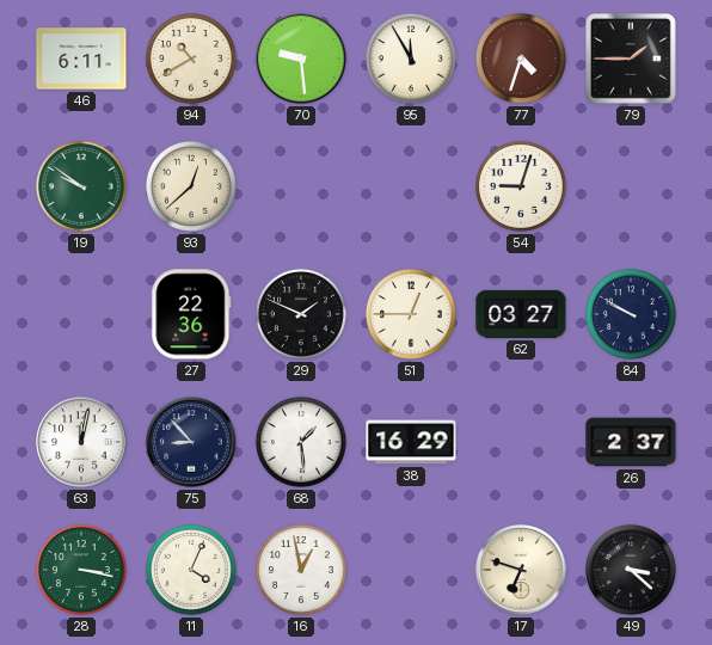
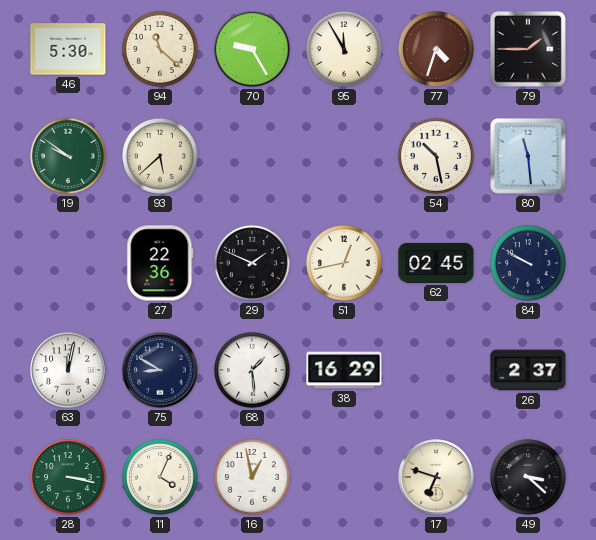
46: 6:11 -> 5:30
94: 10:40 -> 11:22
70: 9:29 -> 9:25
93: 12:38 -> 5:38
54: 9:03 -> 10:28
80: none -> 11:29
51: 12:45 -> 12:43
62: 03:27 -> 02:45
75: 8:53 -> 8:50
